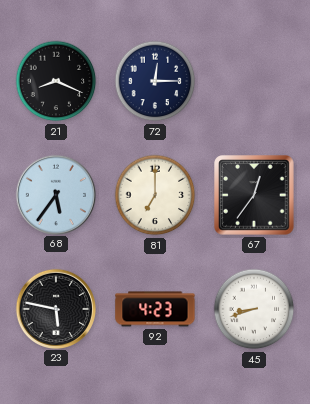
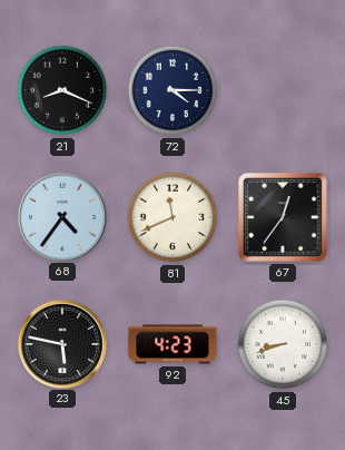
72: 12:15 -> 4:15
68: 5:36 -> 4:36
81: 7:00 -> 11:41
